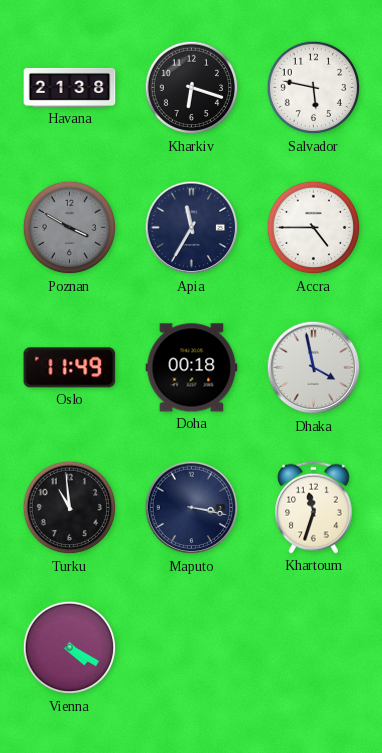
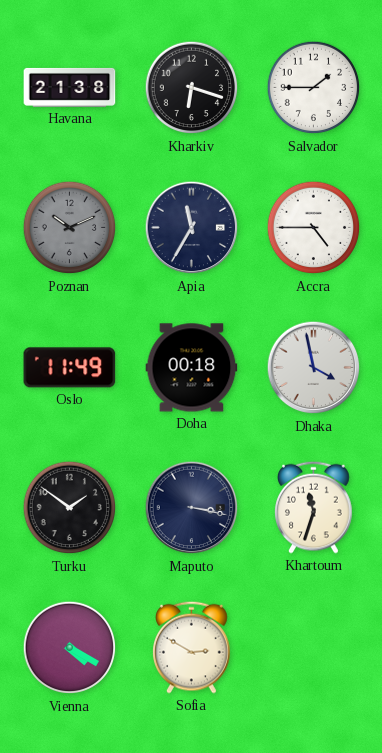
Salvador: 5:47 -> 1:45
Poznan: 3:50 -> 10:11
Turku: 10:59 -> 1:51
Sofia: none -> 2:50
